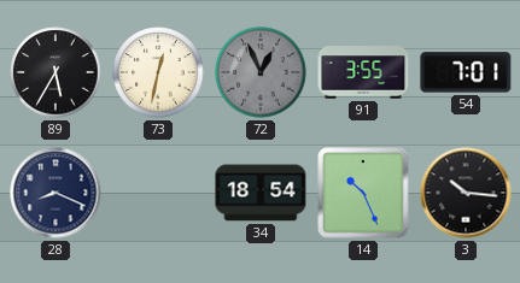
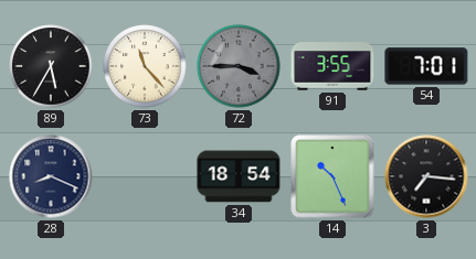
73: 12:32 -> 11:23
72: 12:56 -> 3:45
3: 10:16 -> 7:16
